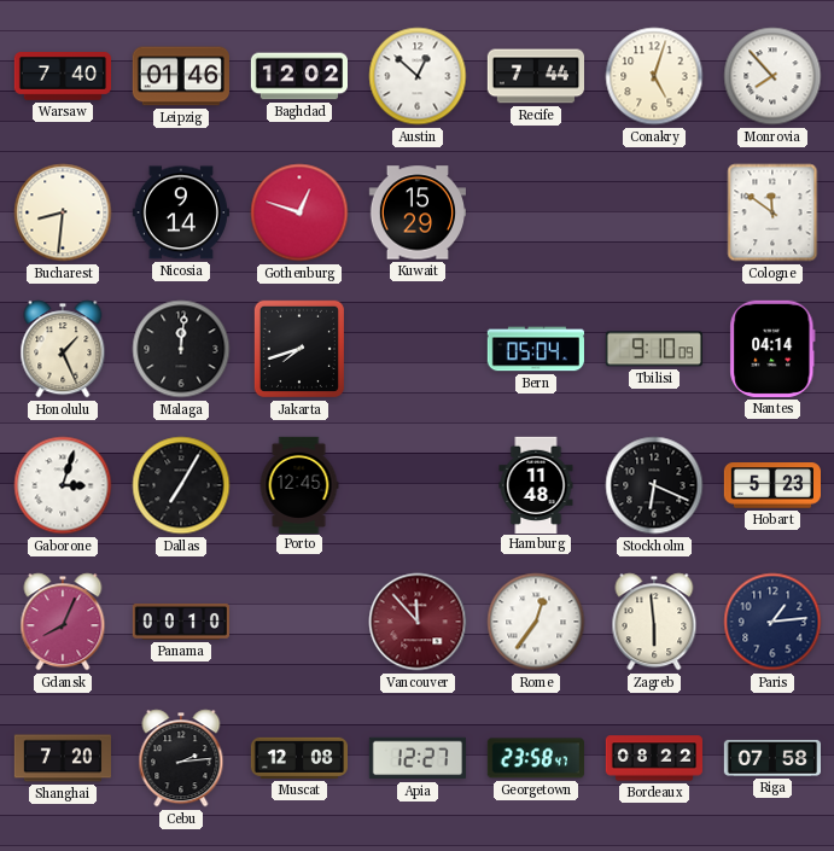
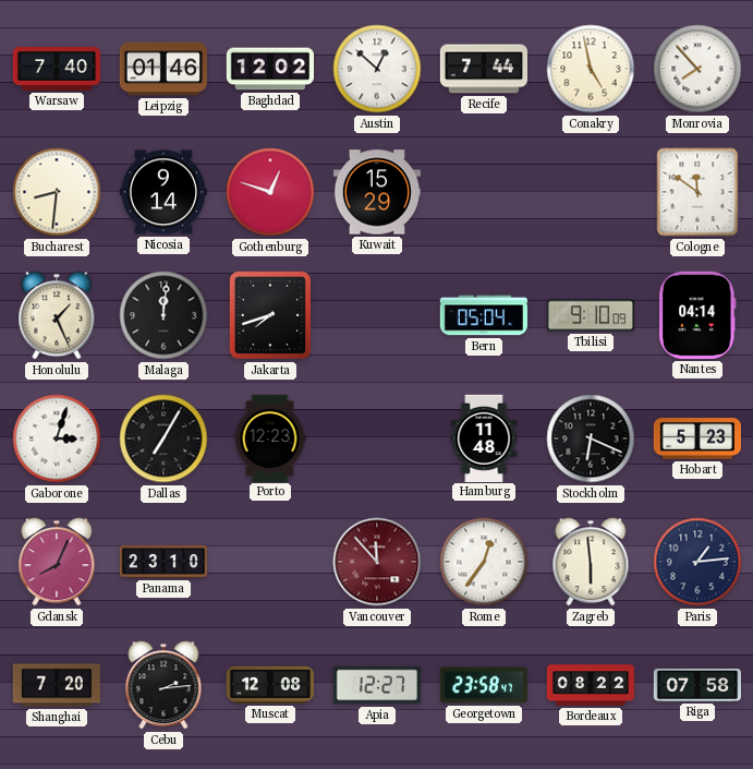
Conakry: 5:03 -> 4:58
Porto: 12:45 -> 12:23
Panama: 00:10 -> 23:10
